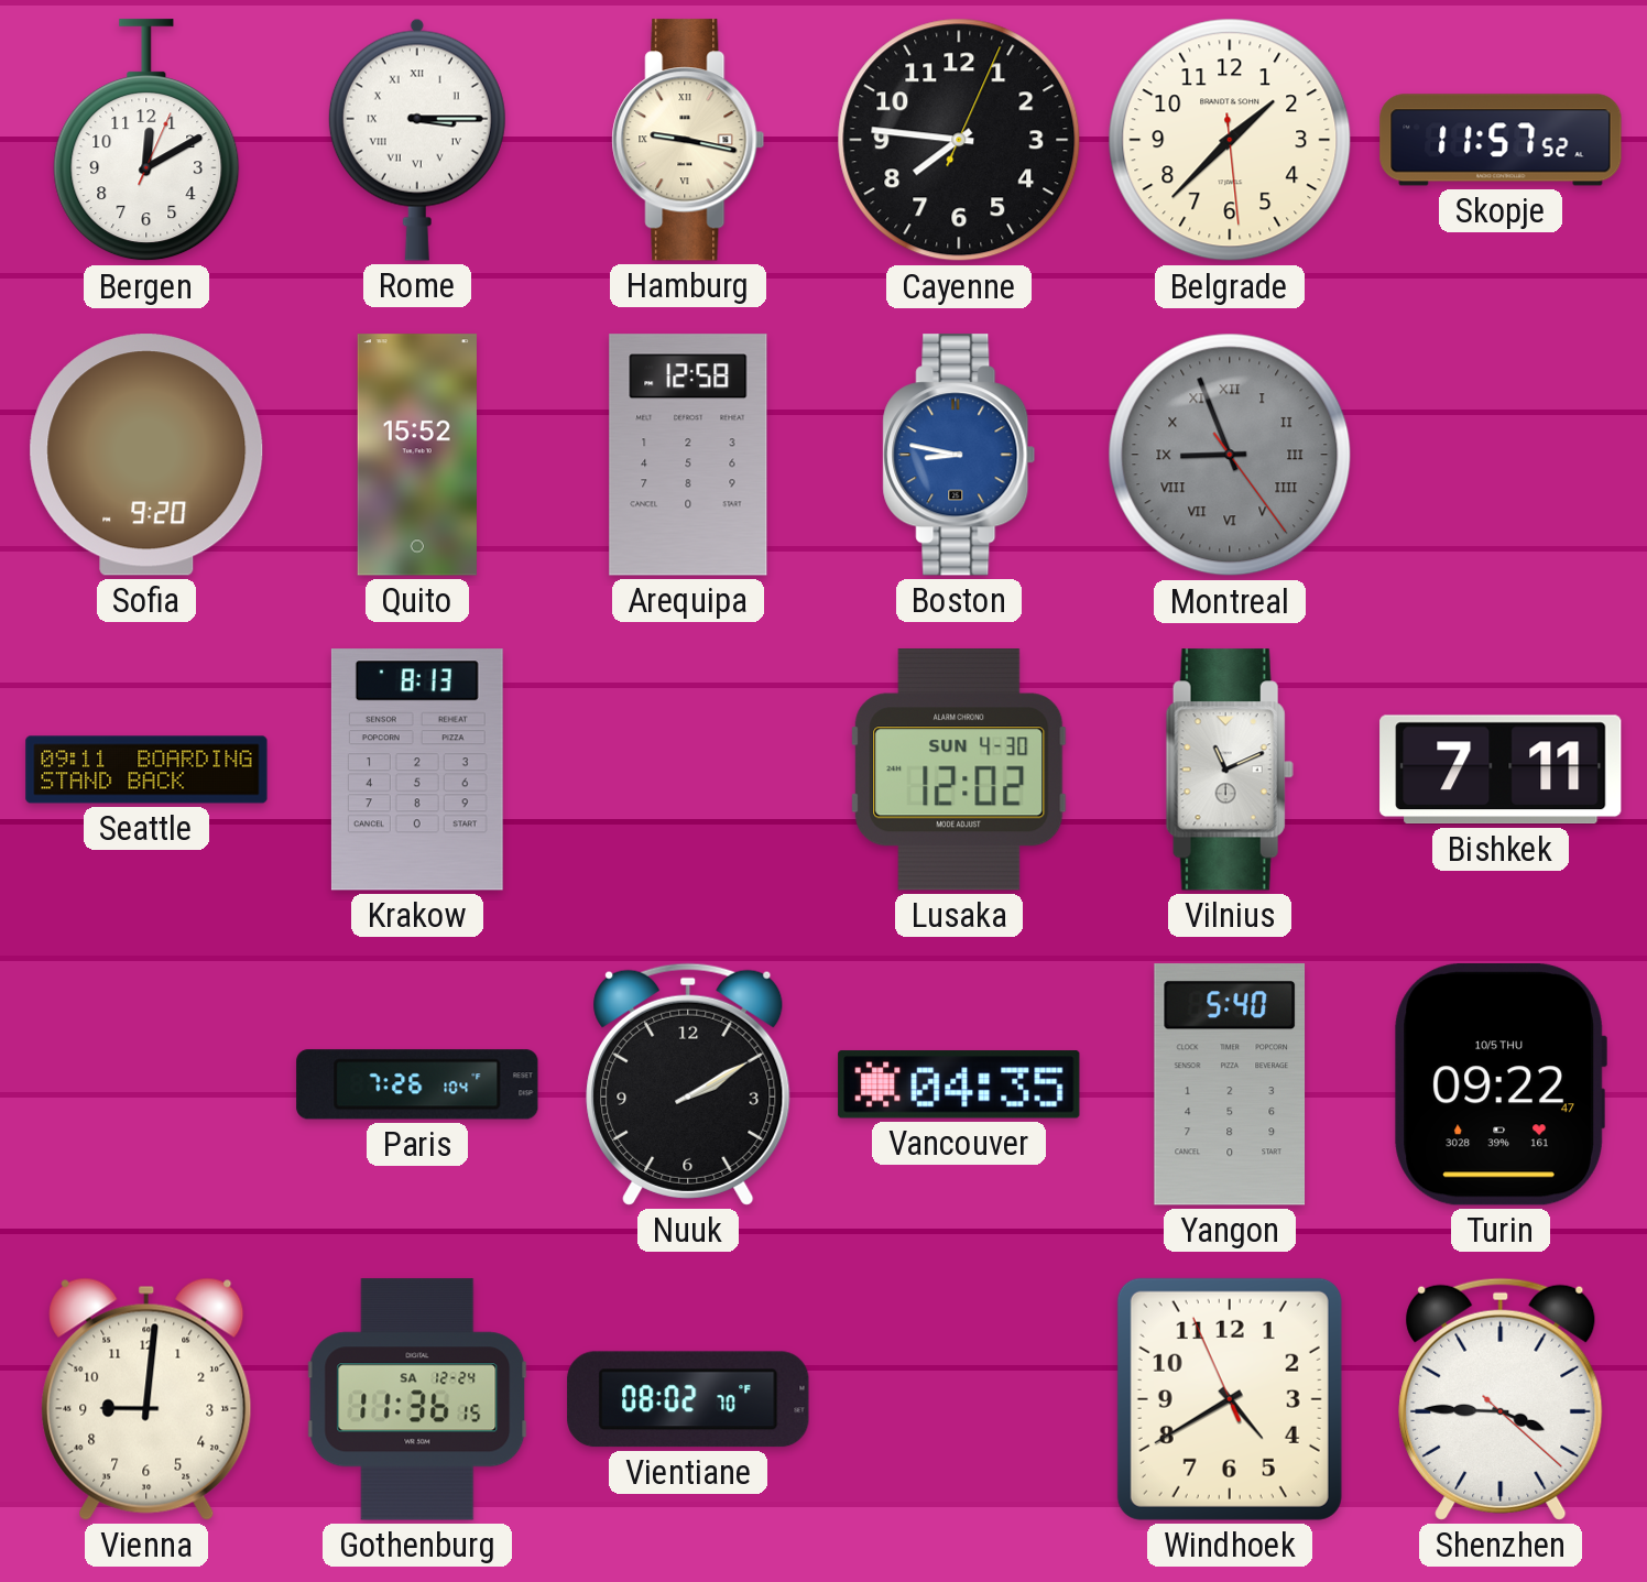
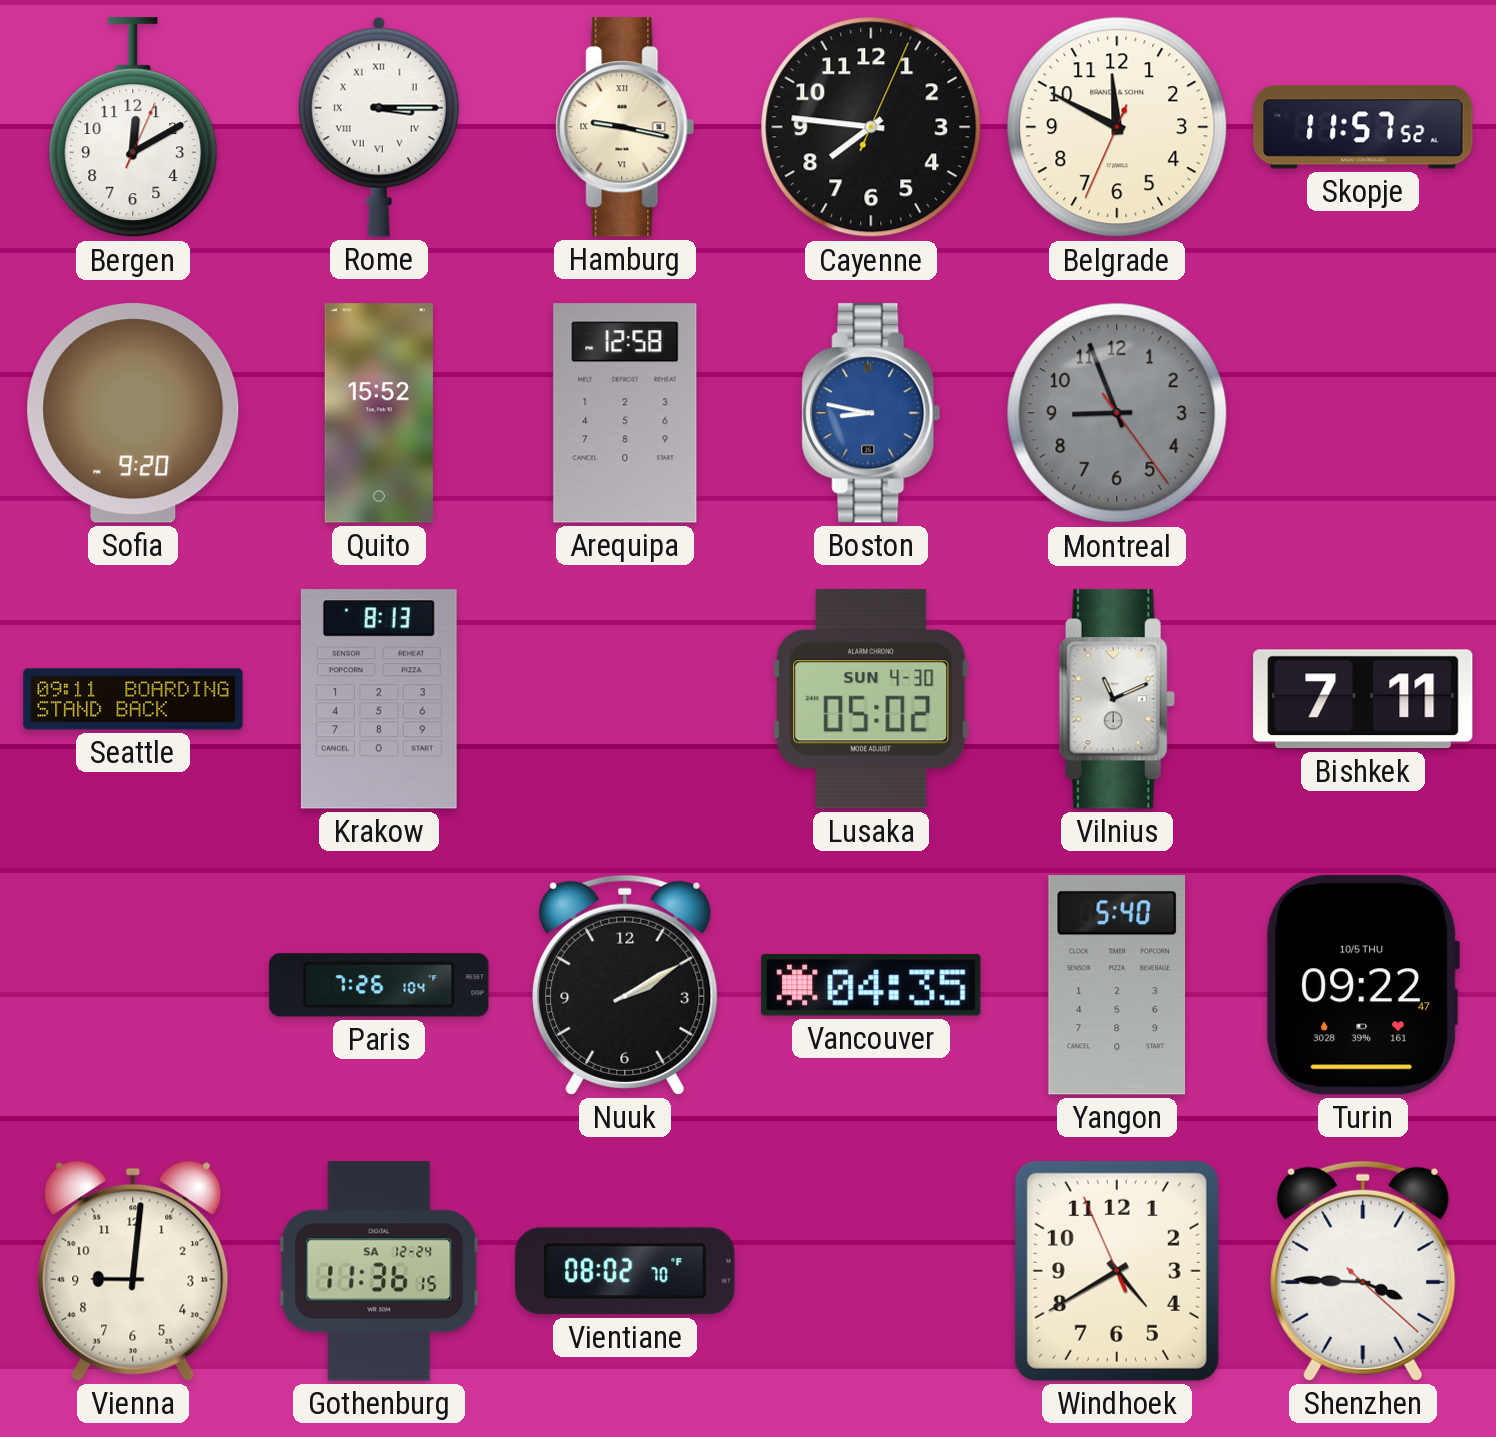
Belgrade: 1:37 -> 11:49
Montreal numerals: Roman -> Arabic
Lusaka: 12:02 -> 05:02
